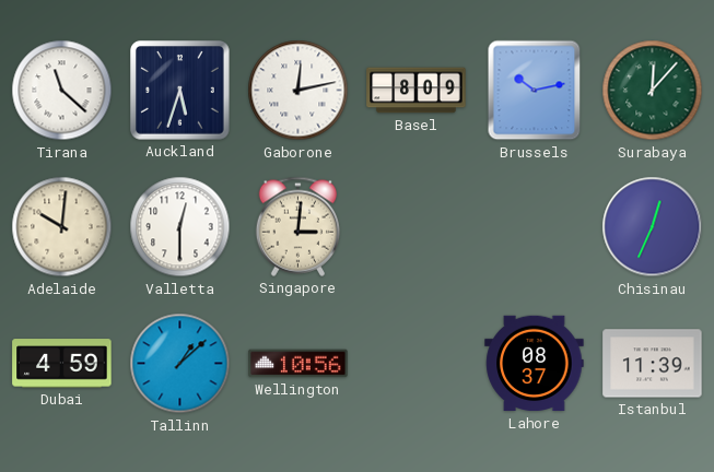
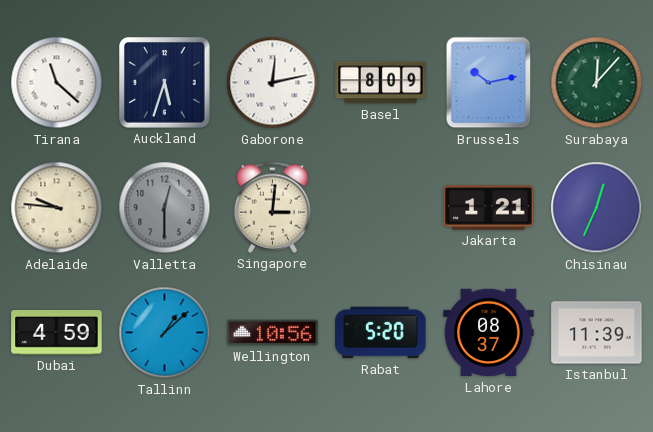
Adelaide: 10:01 -> 9:46
Valletta dial: white -> grey
Jakarta: none -> 1:21
Rabat: none -> 5:20
